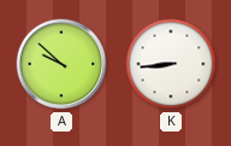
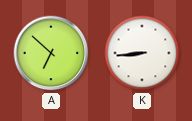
A: 9:52 -> 6:52
